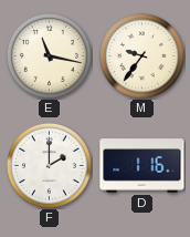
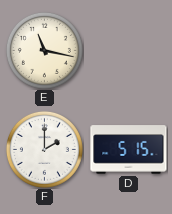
M: 9:36 -> none
D: 1:16 -> 5:15
